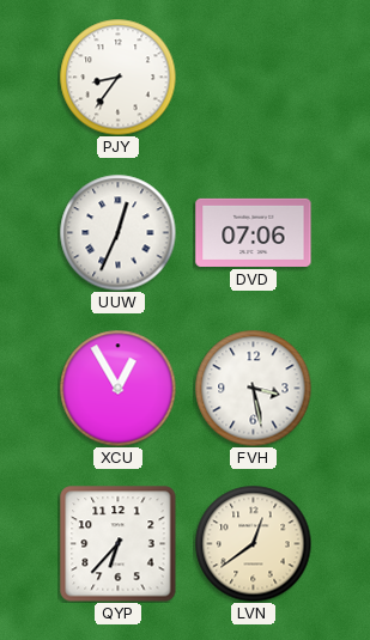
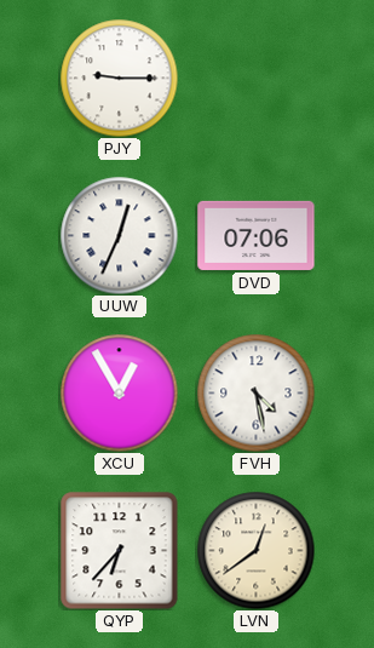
PJY: 8:36 -> 9:15
FVH: 3:28 -> 4:28
